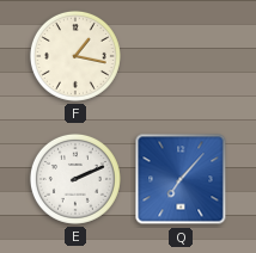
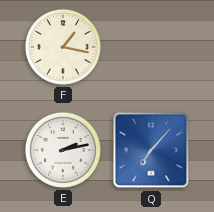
E: 2:11 -> 2:13
